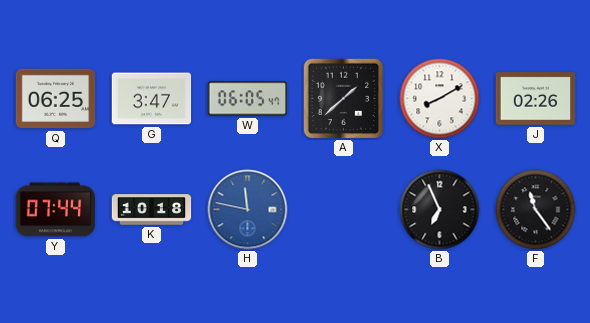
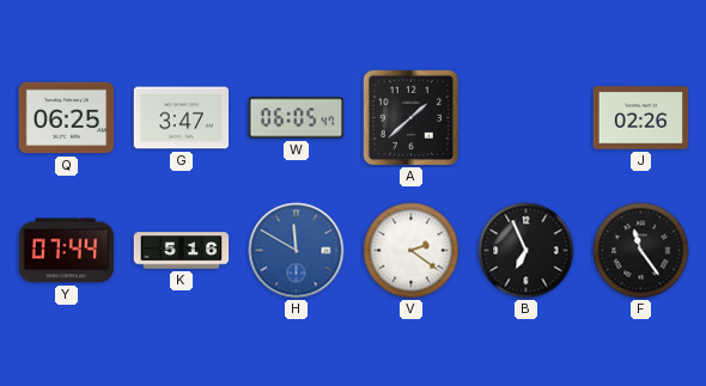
X: 8:10 -> none
K: 10:18 -> 5:16
H: 11:47 -> 11:50
V: none -> 2:21
